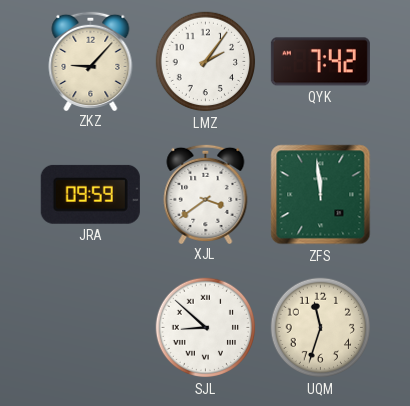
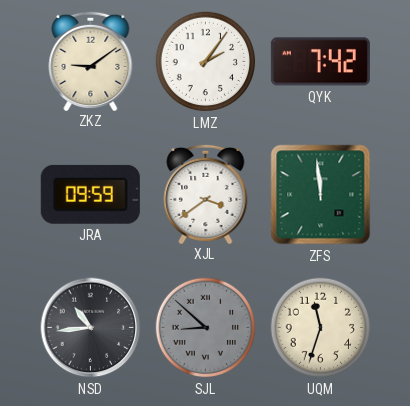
ZKZ: 9:07 -> 9:09
NSD: none -> 10:44
SJL dial: white -> grey
